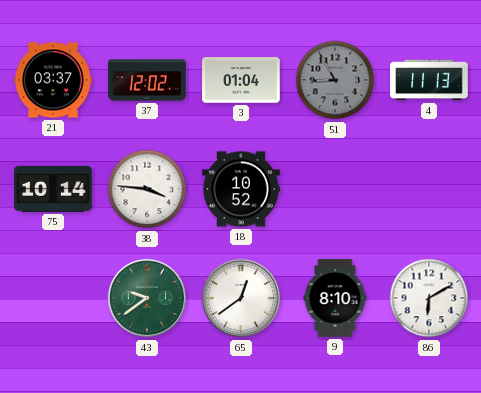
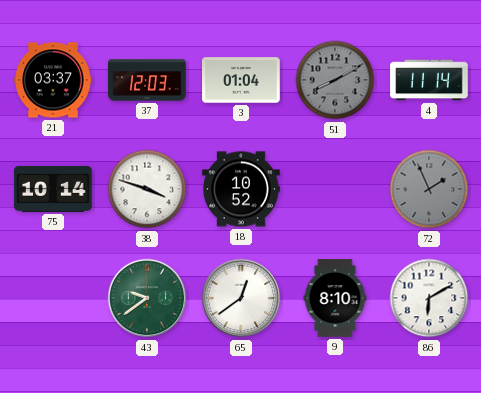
37: 12:02 -> 12:03
51: 8:55 -> 8:10
4: 11:13 -> 11:14
38: 3:46 -> 3:48
72: none -> 1:56
